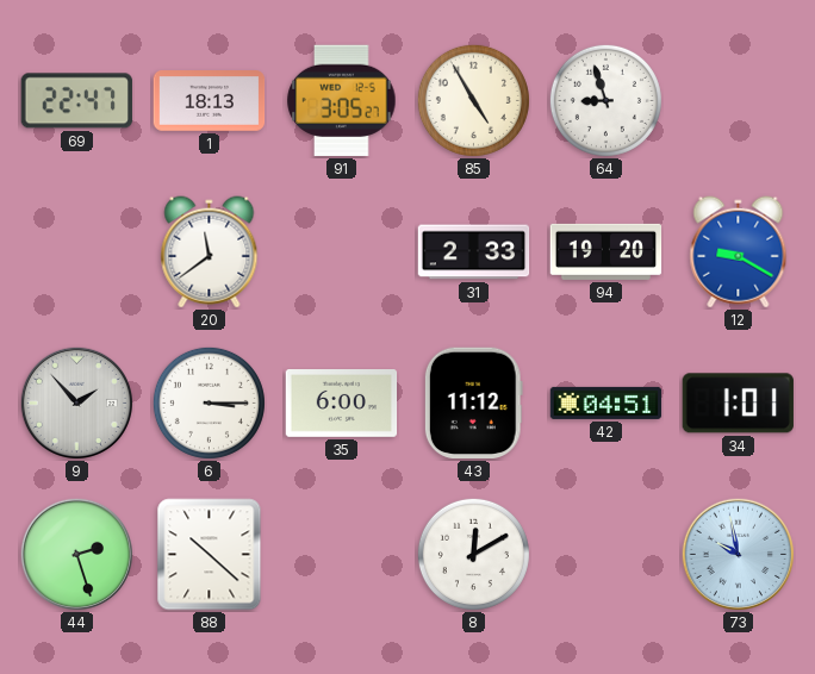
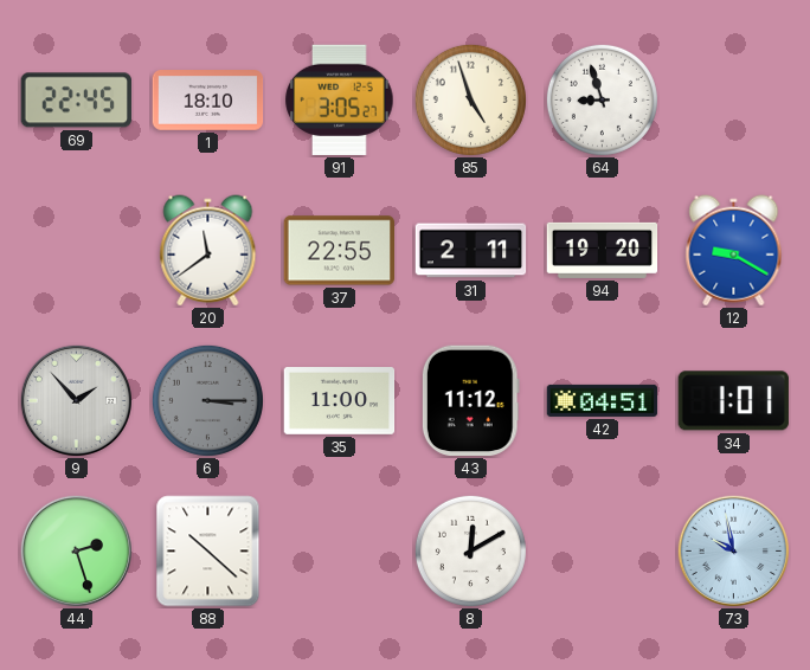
69: 22:47 -> 22:45
1: 18:13 -> 18:10
85: 4:55 -> 4:57
37: none -> 22:55
31: 2:33 -> 2:11
6 dial: white -> grey
35: 6:00 -> 11:00
